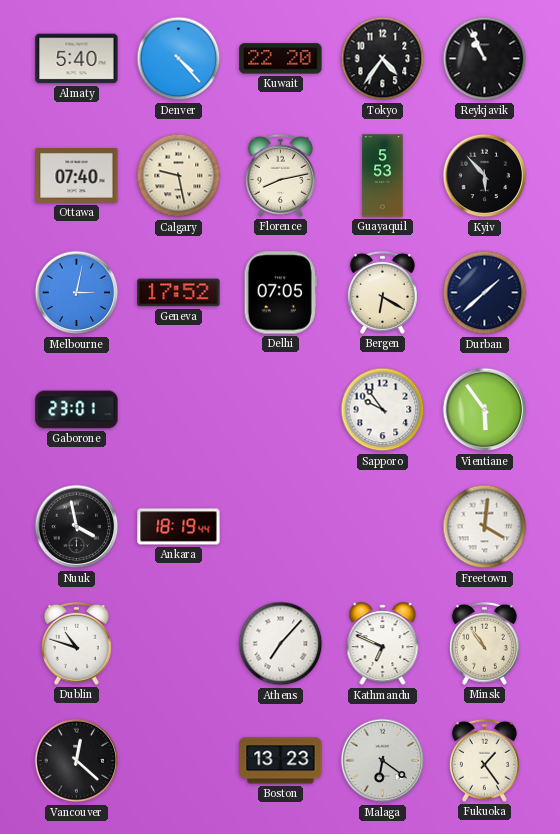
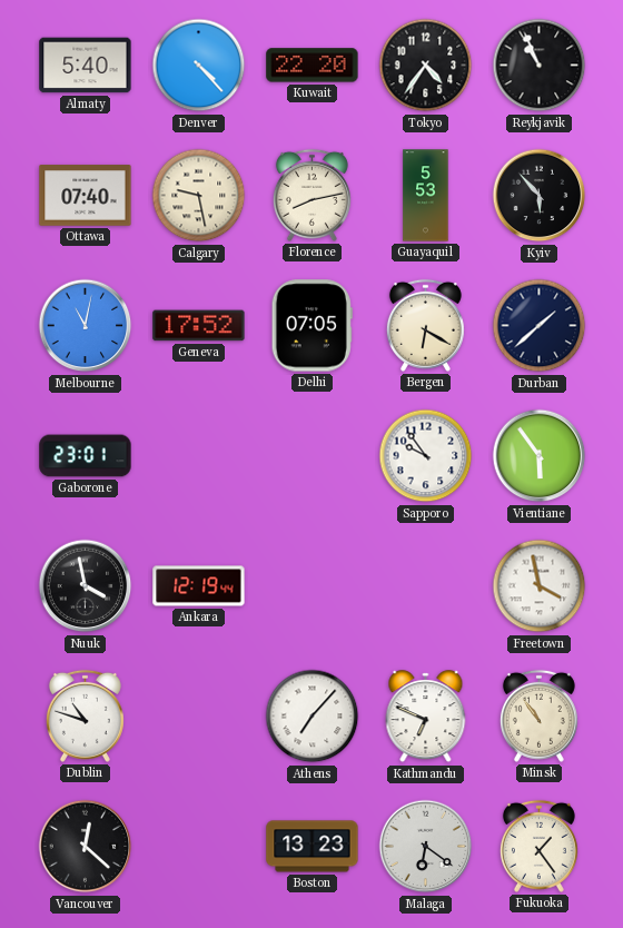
Melbourne: 3:02 -> 11:02
Ankara: 18:19 -> 12:19
Freetown: 4:01 -> 3:58
